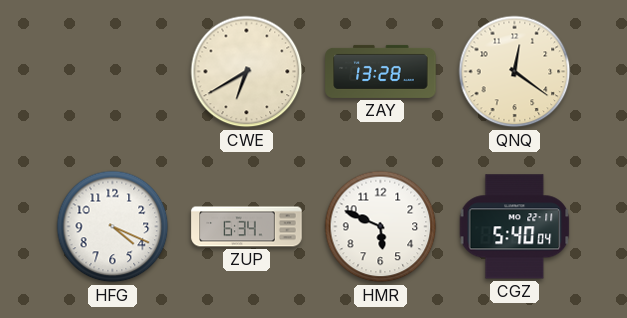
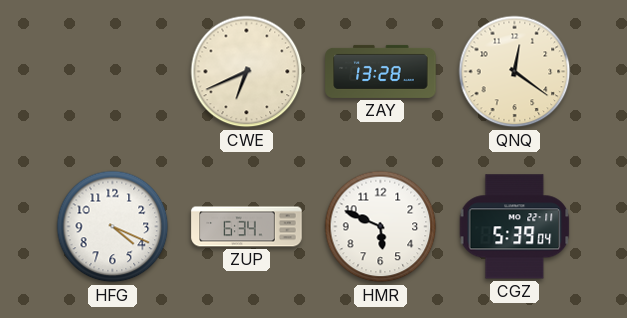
CWE: 6:40 -> 6:41
CGZ: 5:40 -> 5:39
